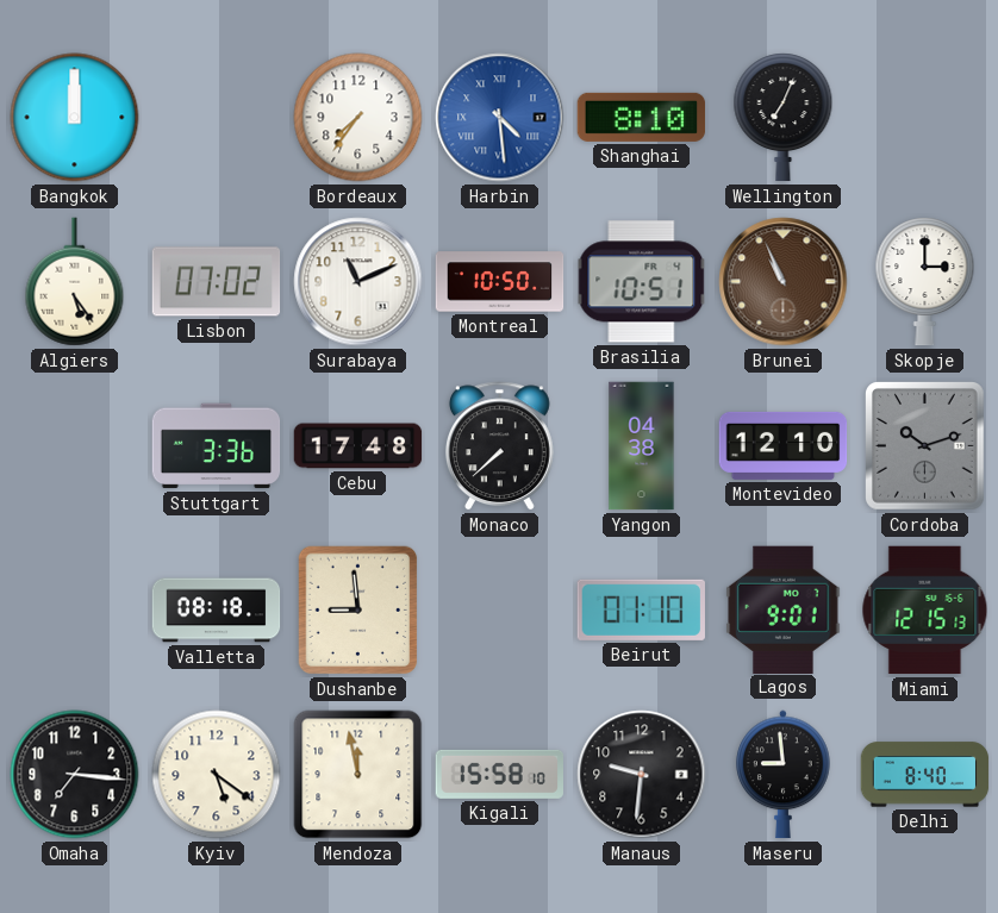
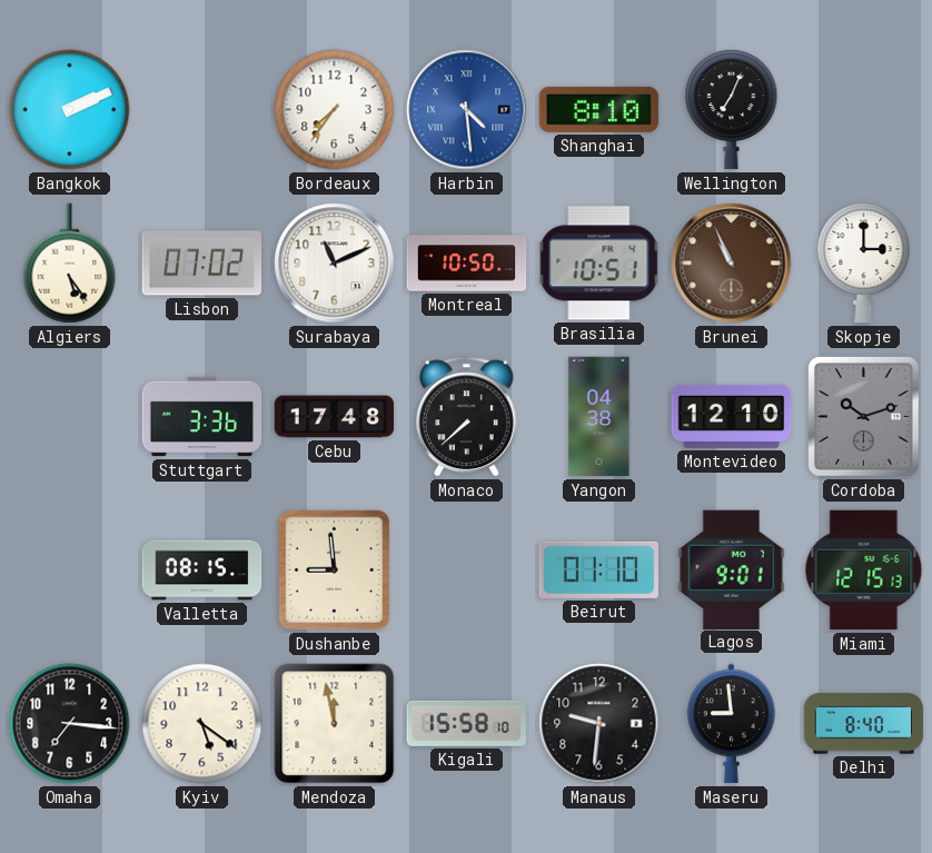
Bangkok: 12:00 -> 2:11
Valletta: 08:18 -> 08:15
